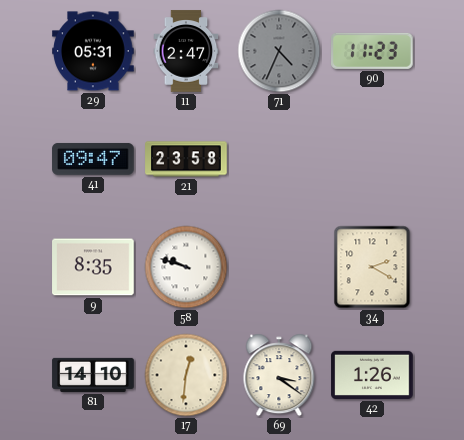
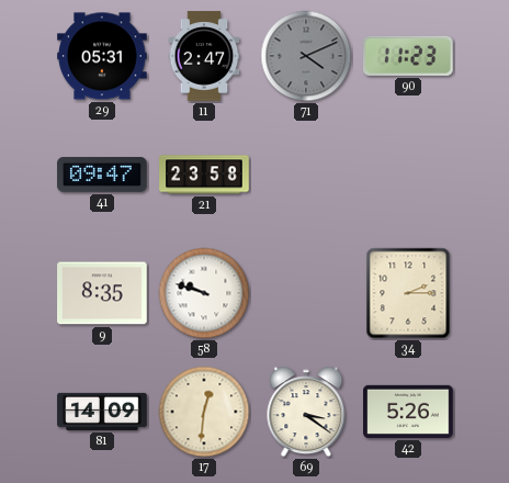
71: 4:34 -> 4:11
34: 2:20 -> 2:15
81: 14:10 -> 14:09
42: 1:26 -> 5:26
